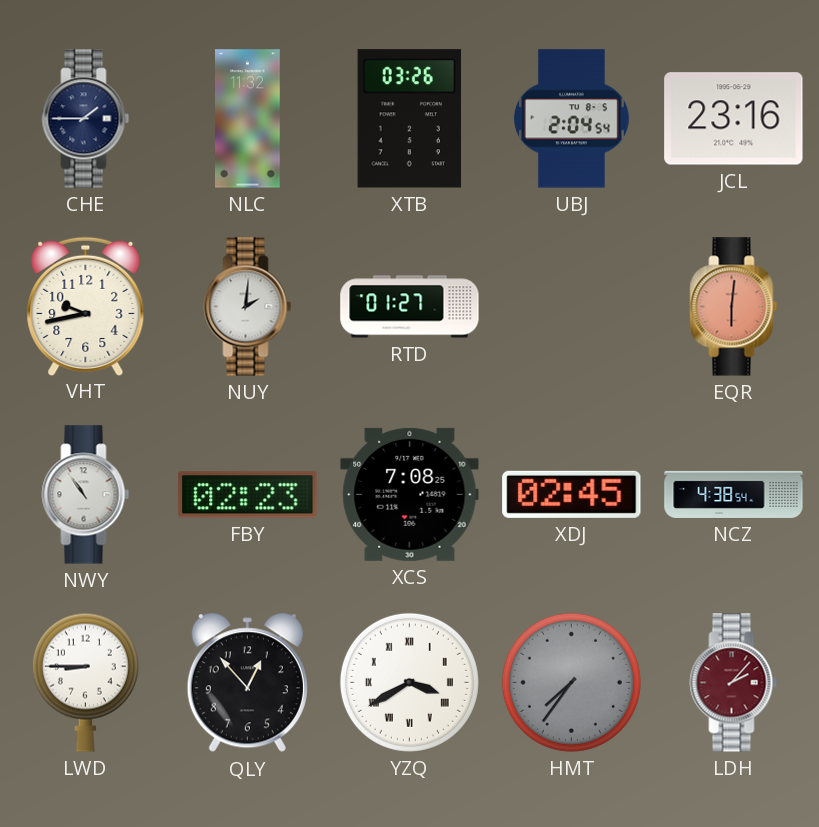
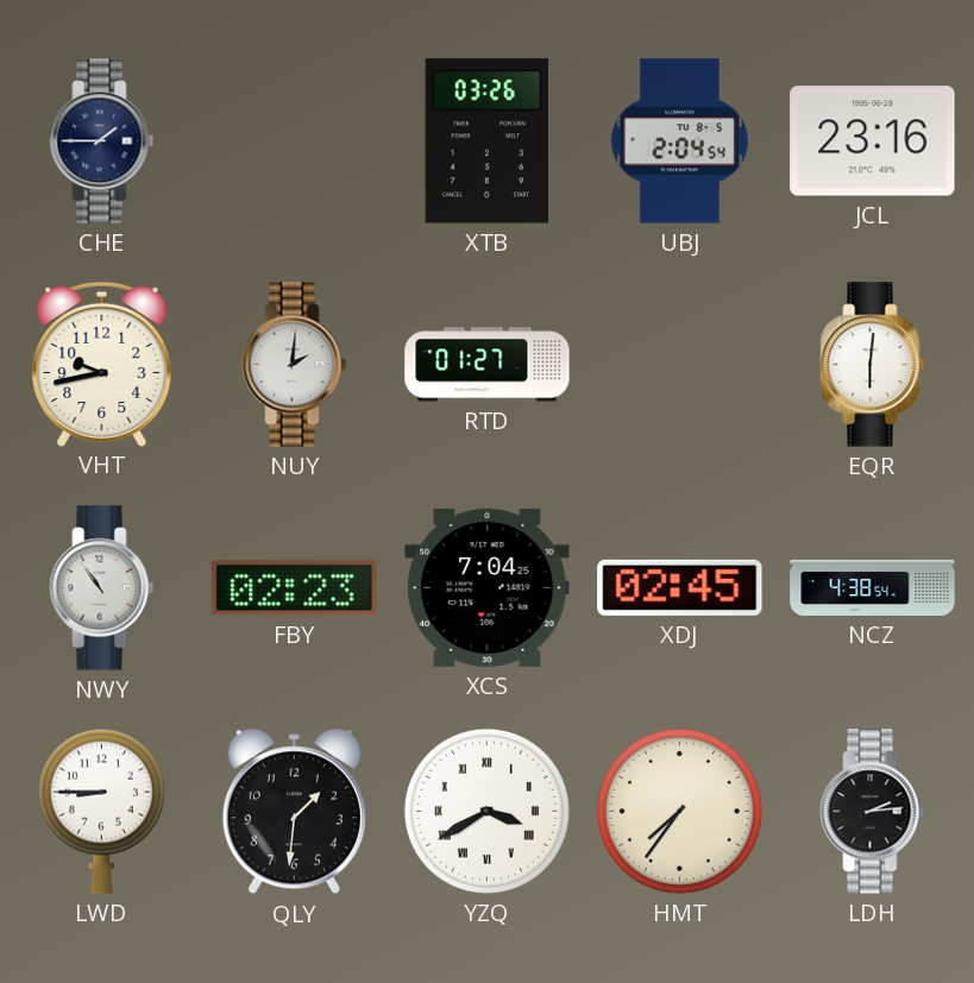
NLC: 11:32 -> none
EQR dial: salmon -> white
XCS: 7:08 -> 7:04
QLY: 12:53 -> 1:31
HMT dial: grey -> cream
LDH: 2:07 -> 2:14
LDH dial: burgundy -> black
